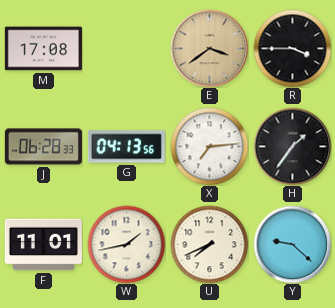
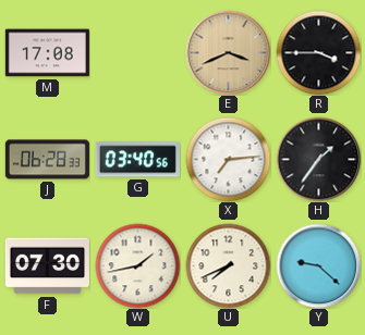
E: 3:39 -> 3:41
G: 04:13 -> 03:40
F: 11:01 -> 07:30
